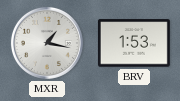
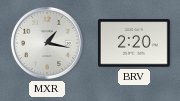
BRV: 1:53 -> 2:20
